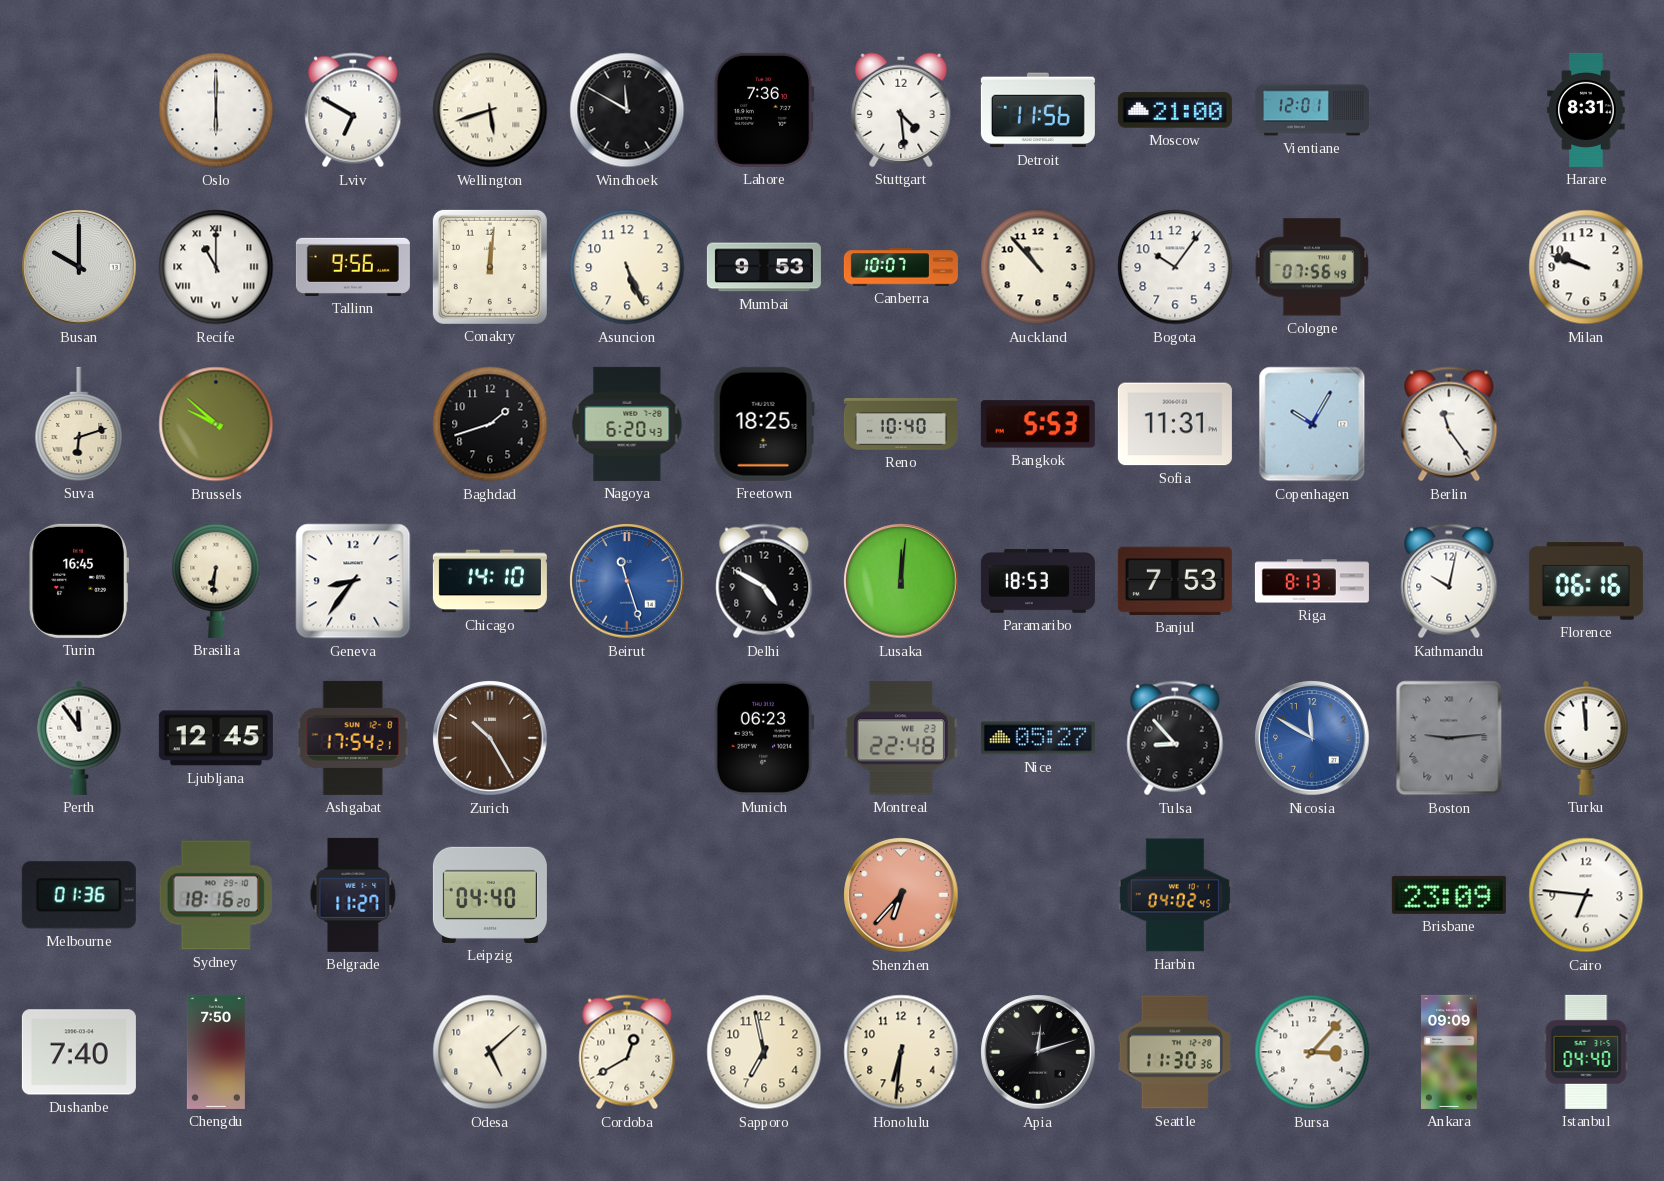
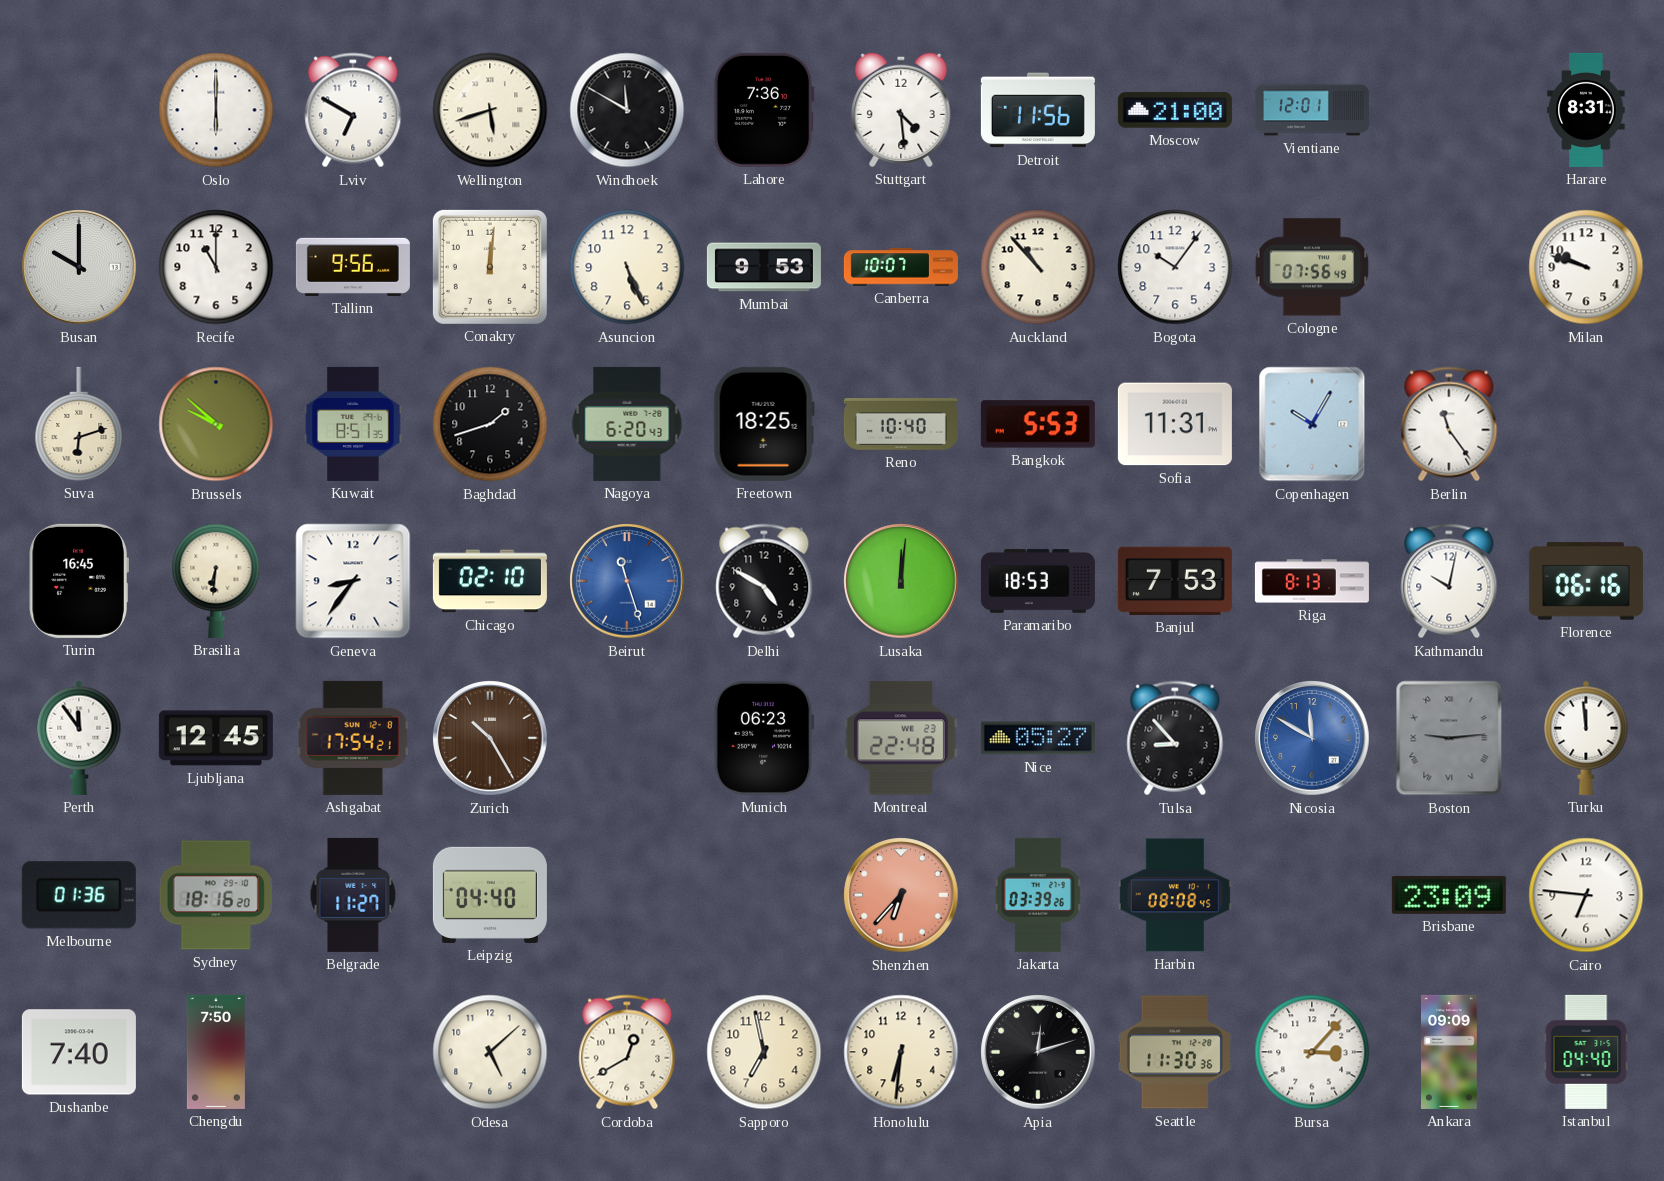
Recife numerals: Roman -> Arabic
Kuwait: none -> 8:51
Chicago: 14:10 -> 02:10
Jakarta: none -> 03:39
Harbin: 04:02 -> 08:08
